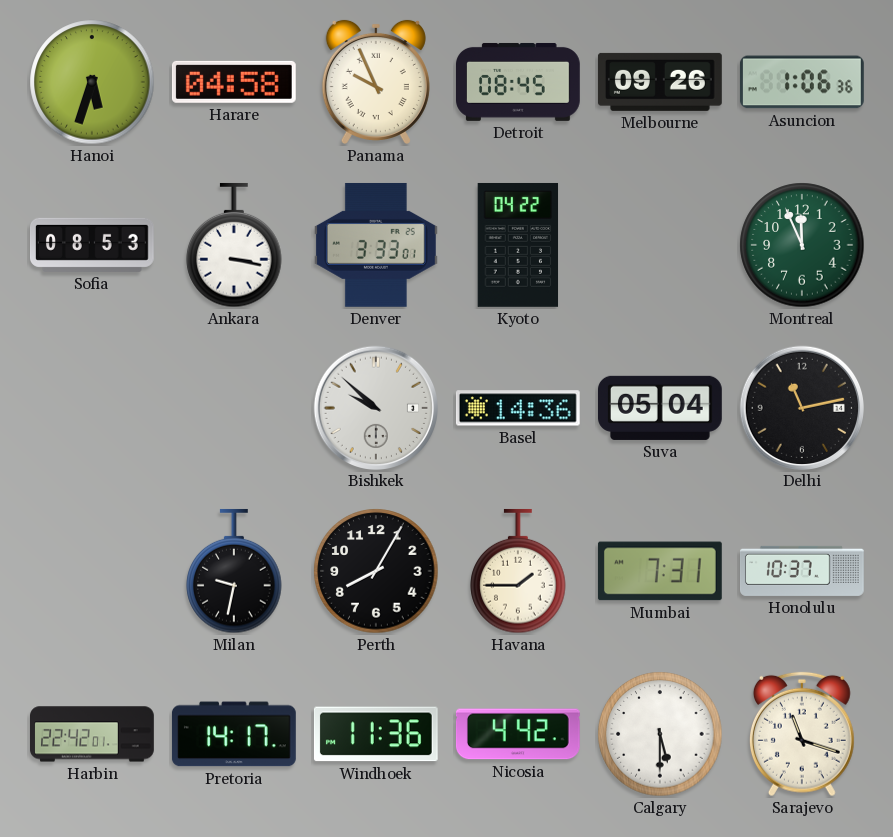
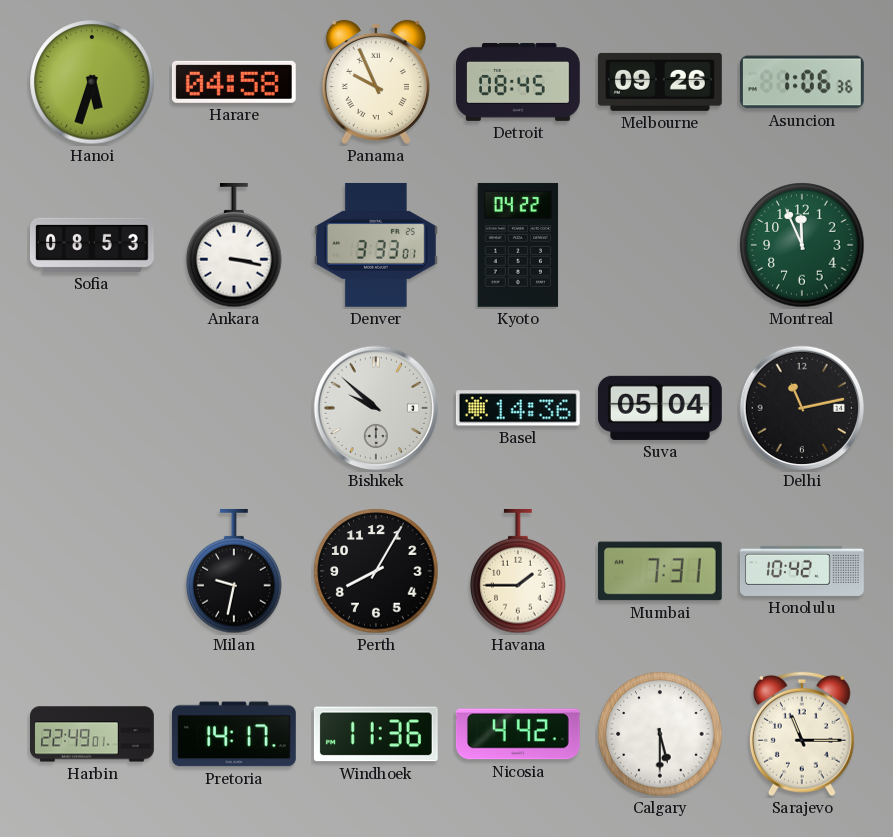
Honolulu: 10:37 -> 10:42
Harbin: 22:42 -> 22:49
Sarajevo: 11:18 -> 11:15
